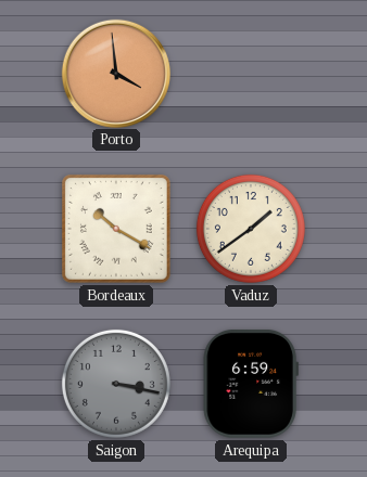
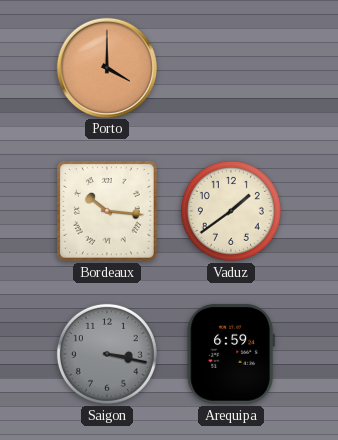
Porto: 3:59 -> 4:00
Bordeaux: 10:20 -> 10:16
